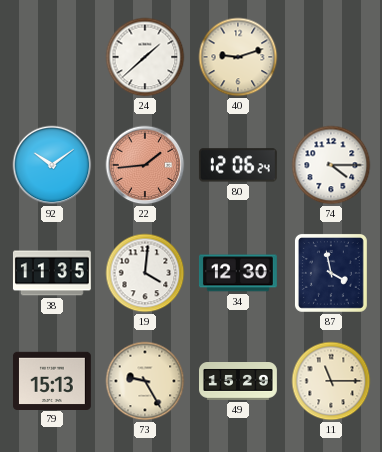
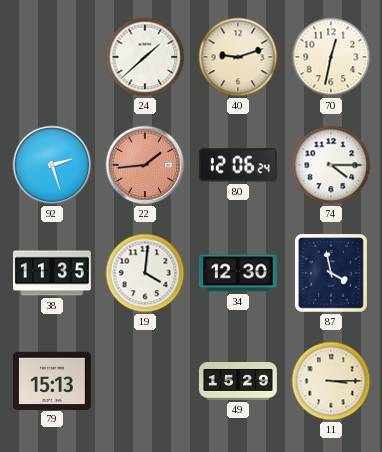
70: none -> 12:32
92: 10:09 -> 2:27
73: 9:25 -> none
11: 11:15 -> 3:15
